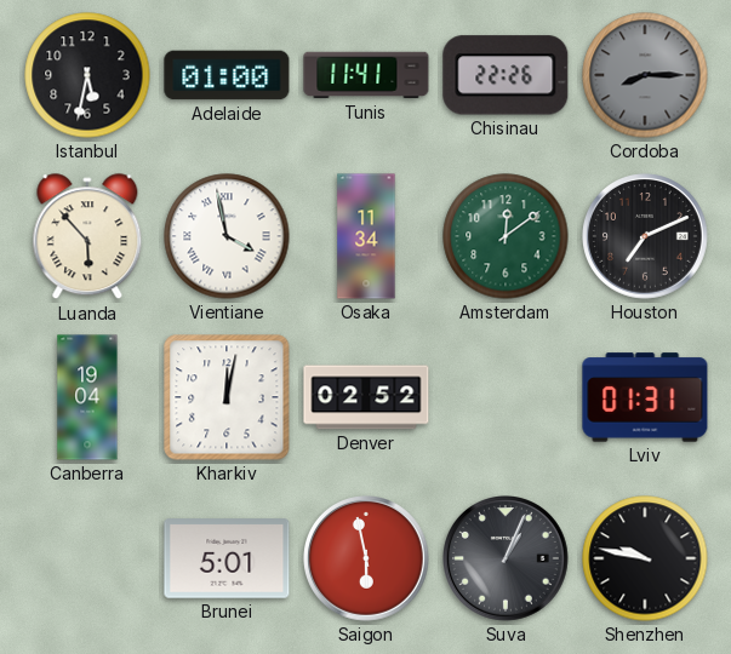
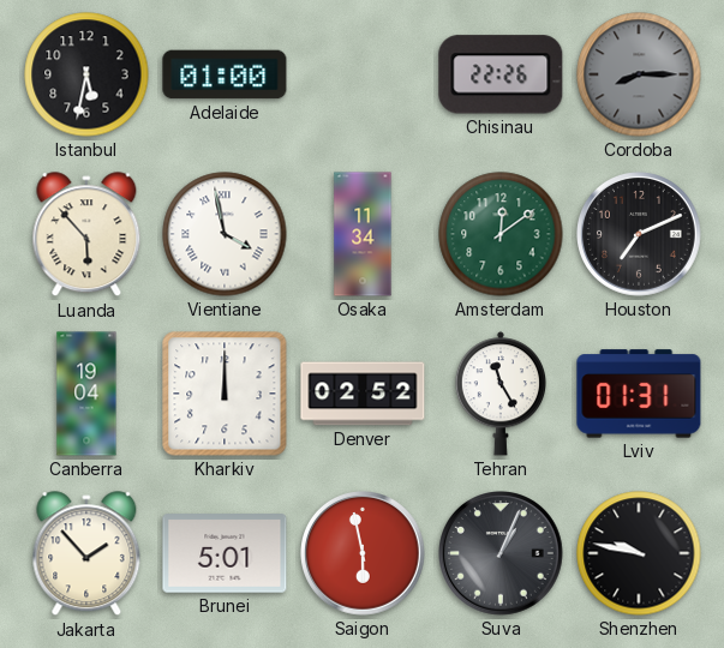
Tunis: 11:41 -> none
Kharkiv: 12:02 -> 12:00
Tehran: none -> 11:25
Jakarta: none -> 1:53
